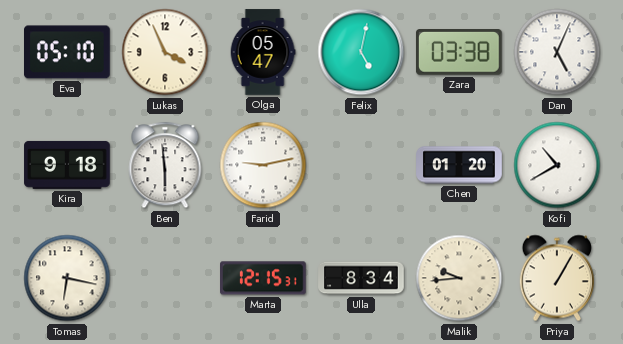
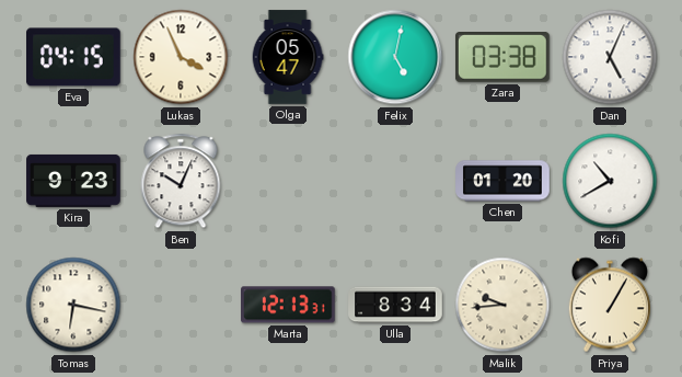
Eva: 05:10 -> 04:15
Kira: 9:18 -> 9:23
Ben: 5:59 -> 10:04
Farid: 9:13 -> none
Marta: 12:15 -> 12:13
